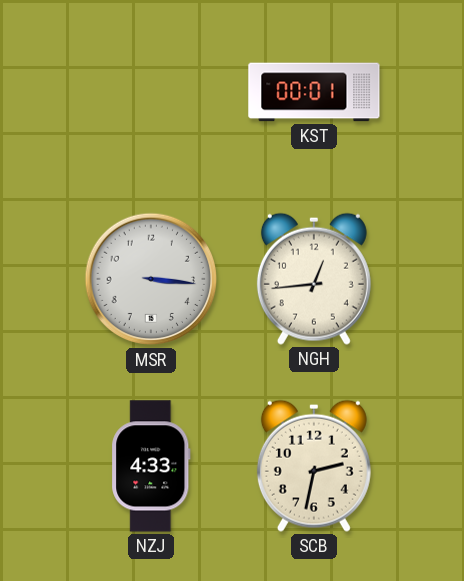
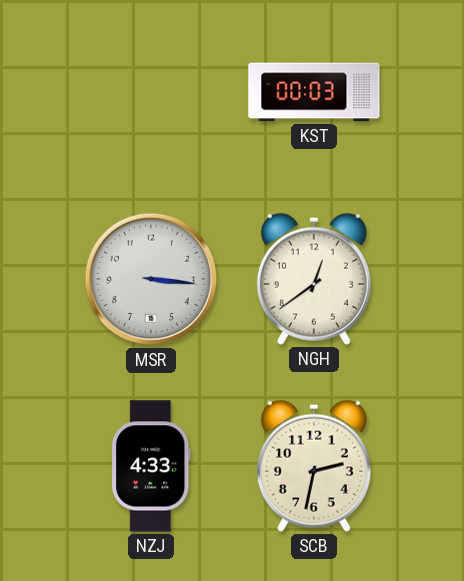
KST: 00:01 -> 00:03
NGH: 12:44 -> 12:39
